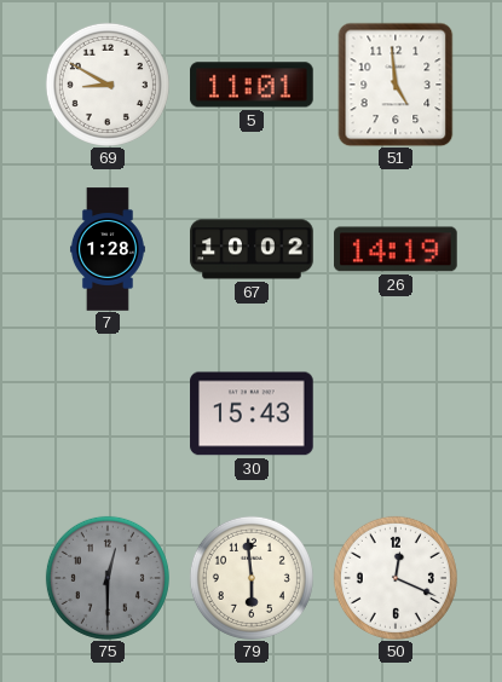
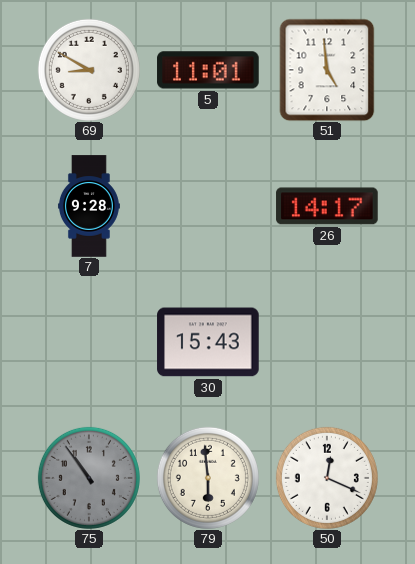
7: 1:28 -> 9:28
67: 10:02 -> none
26: 14:19 -> 14:17
75: 12:30 -> 10:54
